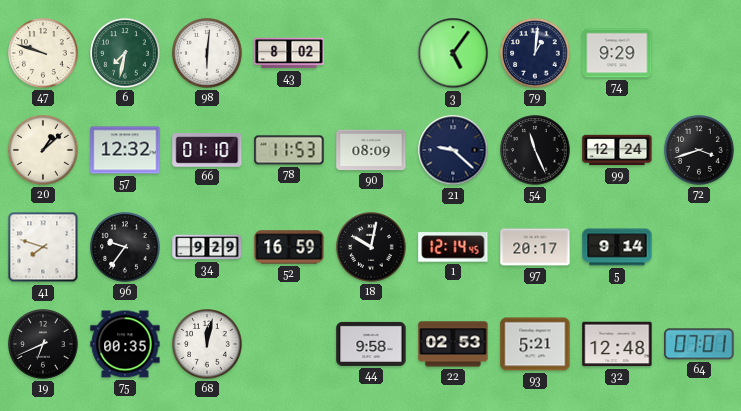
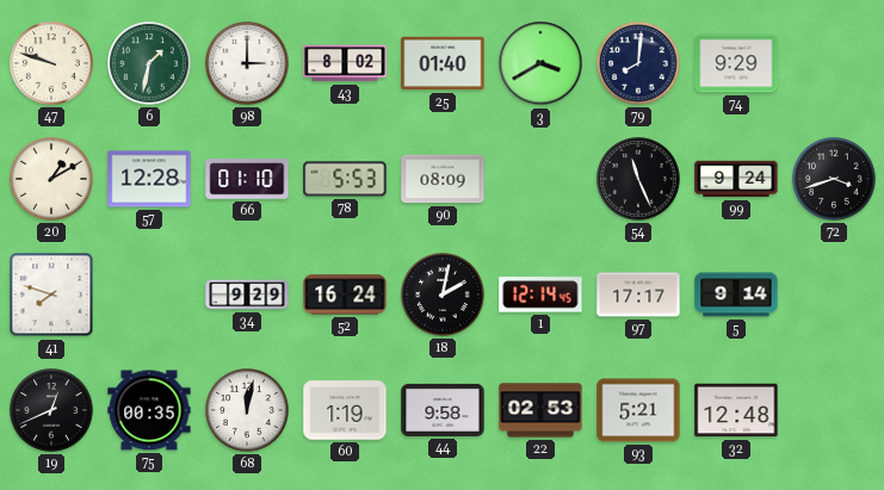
6: 7:32 -> 1:32
98: 6:01 -> 3:00
25: none -> 01:40
3: 5:06 -> 3:40
79: 1:01 -> 8:01
20: 1:08 -> 1:10
57: 12:32 -> 12:28
78: 11:53 -> 5:53
21: 9:22 -> none
99: 12:24 -> 9:24
96: 9:36 -> none
52: 16:59 -> 16:24
18: 10:02 -> 2:02
97: 20:17 -> 17:17
19: 6:41 -> 12:41
60: none -> 1:19
64: 07:01 -> none
